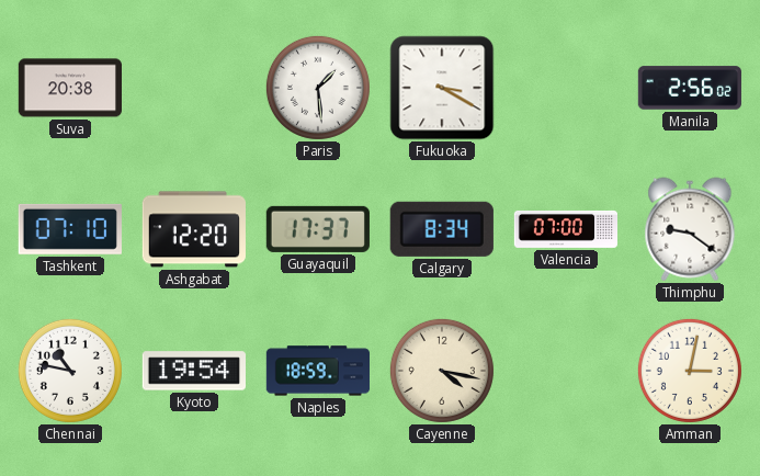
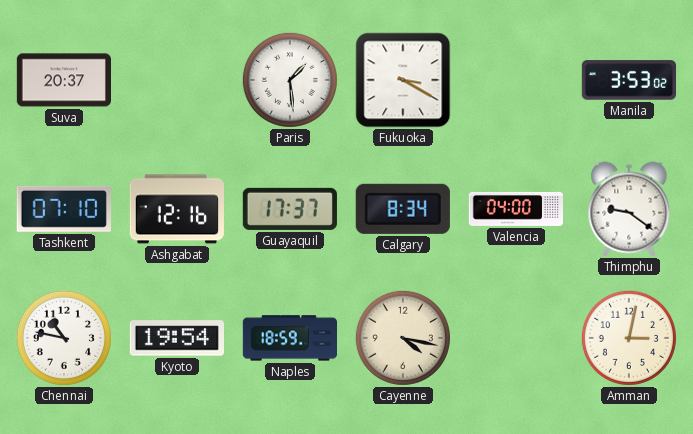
Suva: 20:38 -> 20:37
Manila: 2:56 -> 3:53
Ashgabat: 12:20 -> 12:16
Valencia: 07:00 -> 04:00
